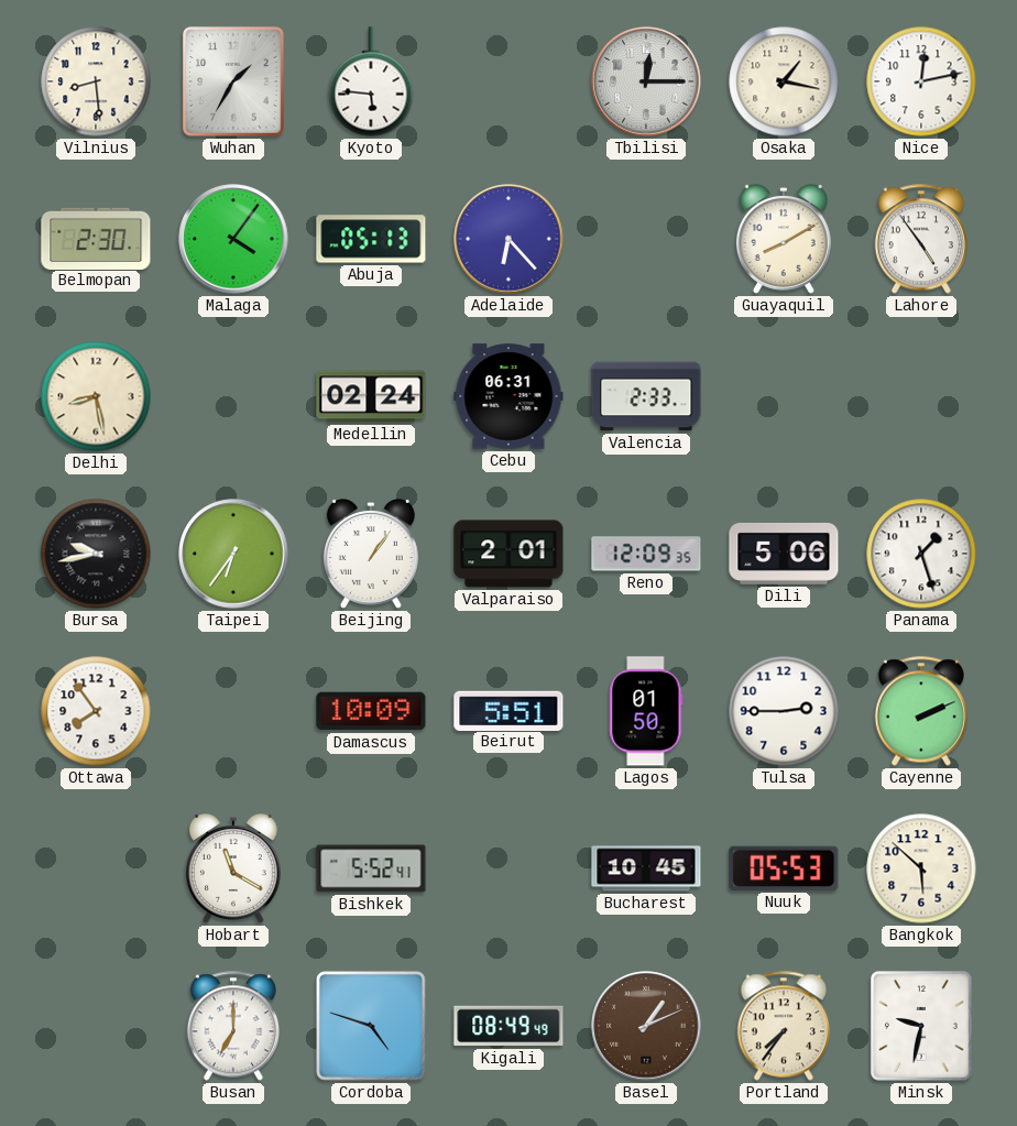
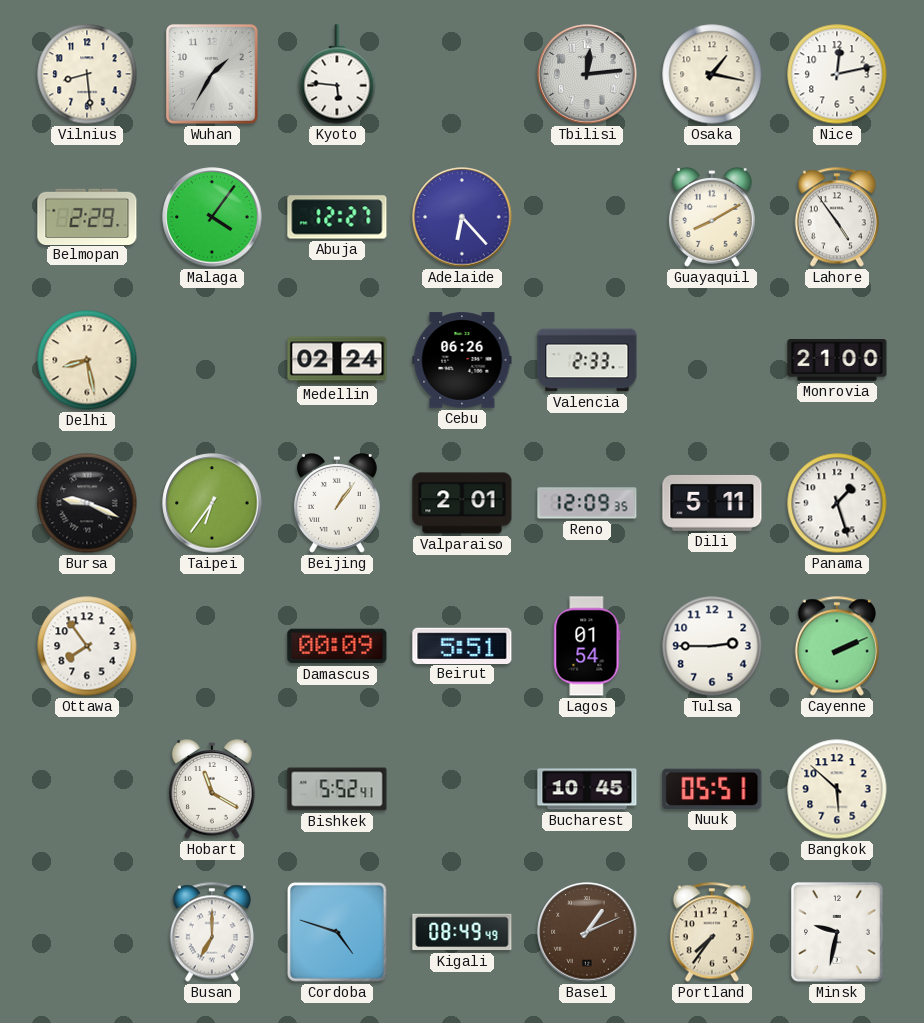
Tbilisi: 12:15 -> 12:14
Belmopan: 2:30 -> 2:29
Abuja: 05:13 -> 12:27
Cebu: 06:31 -> 06:26
Monrovia: none -> 21:00
Bursa: 9:43 -> 9:19
Dili: 5:06 -> 5:11
Damascus: 10:09 -> 00:09
Lagos: 01:50 -> 01:54
Nuuk: 05:53 -> 05:51
